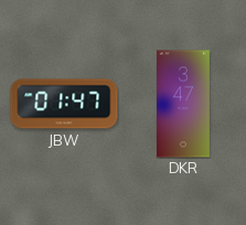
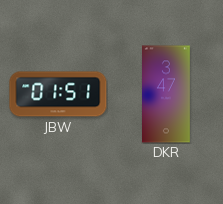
JBW: 01:47 -> 01:51
